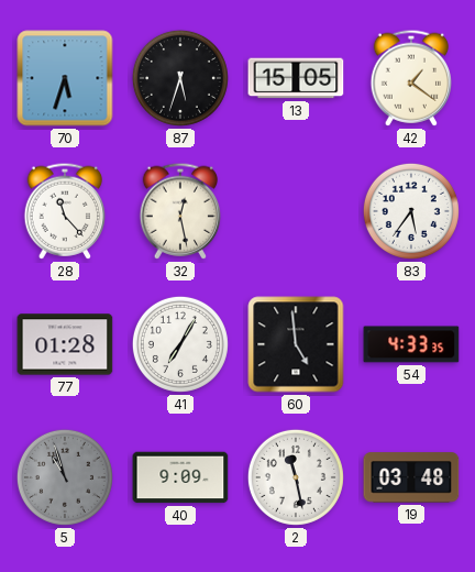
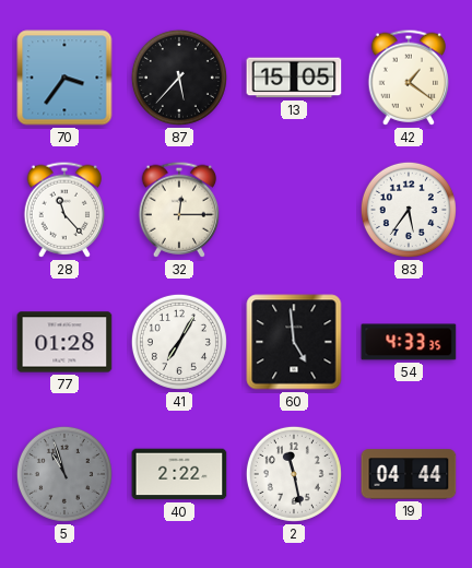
70: 5:33 -> 3:36
87: 5:33 -> 5:37
32: 12:28 -> 12:15
40: 9:09 -> 2:22
19: 03:48 -> 04:44
